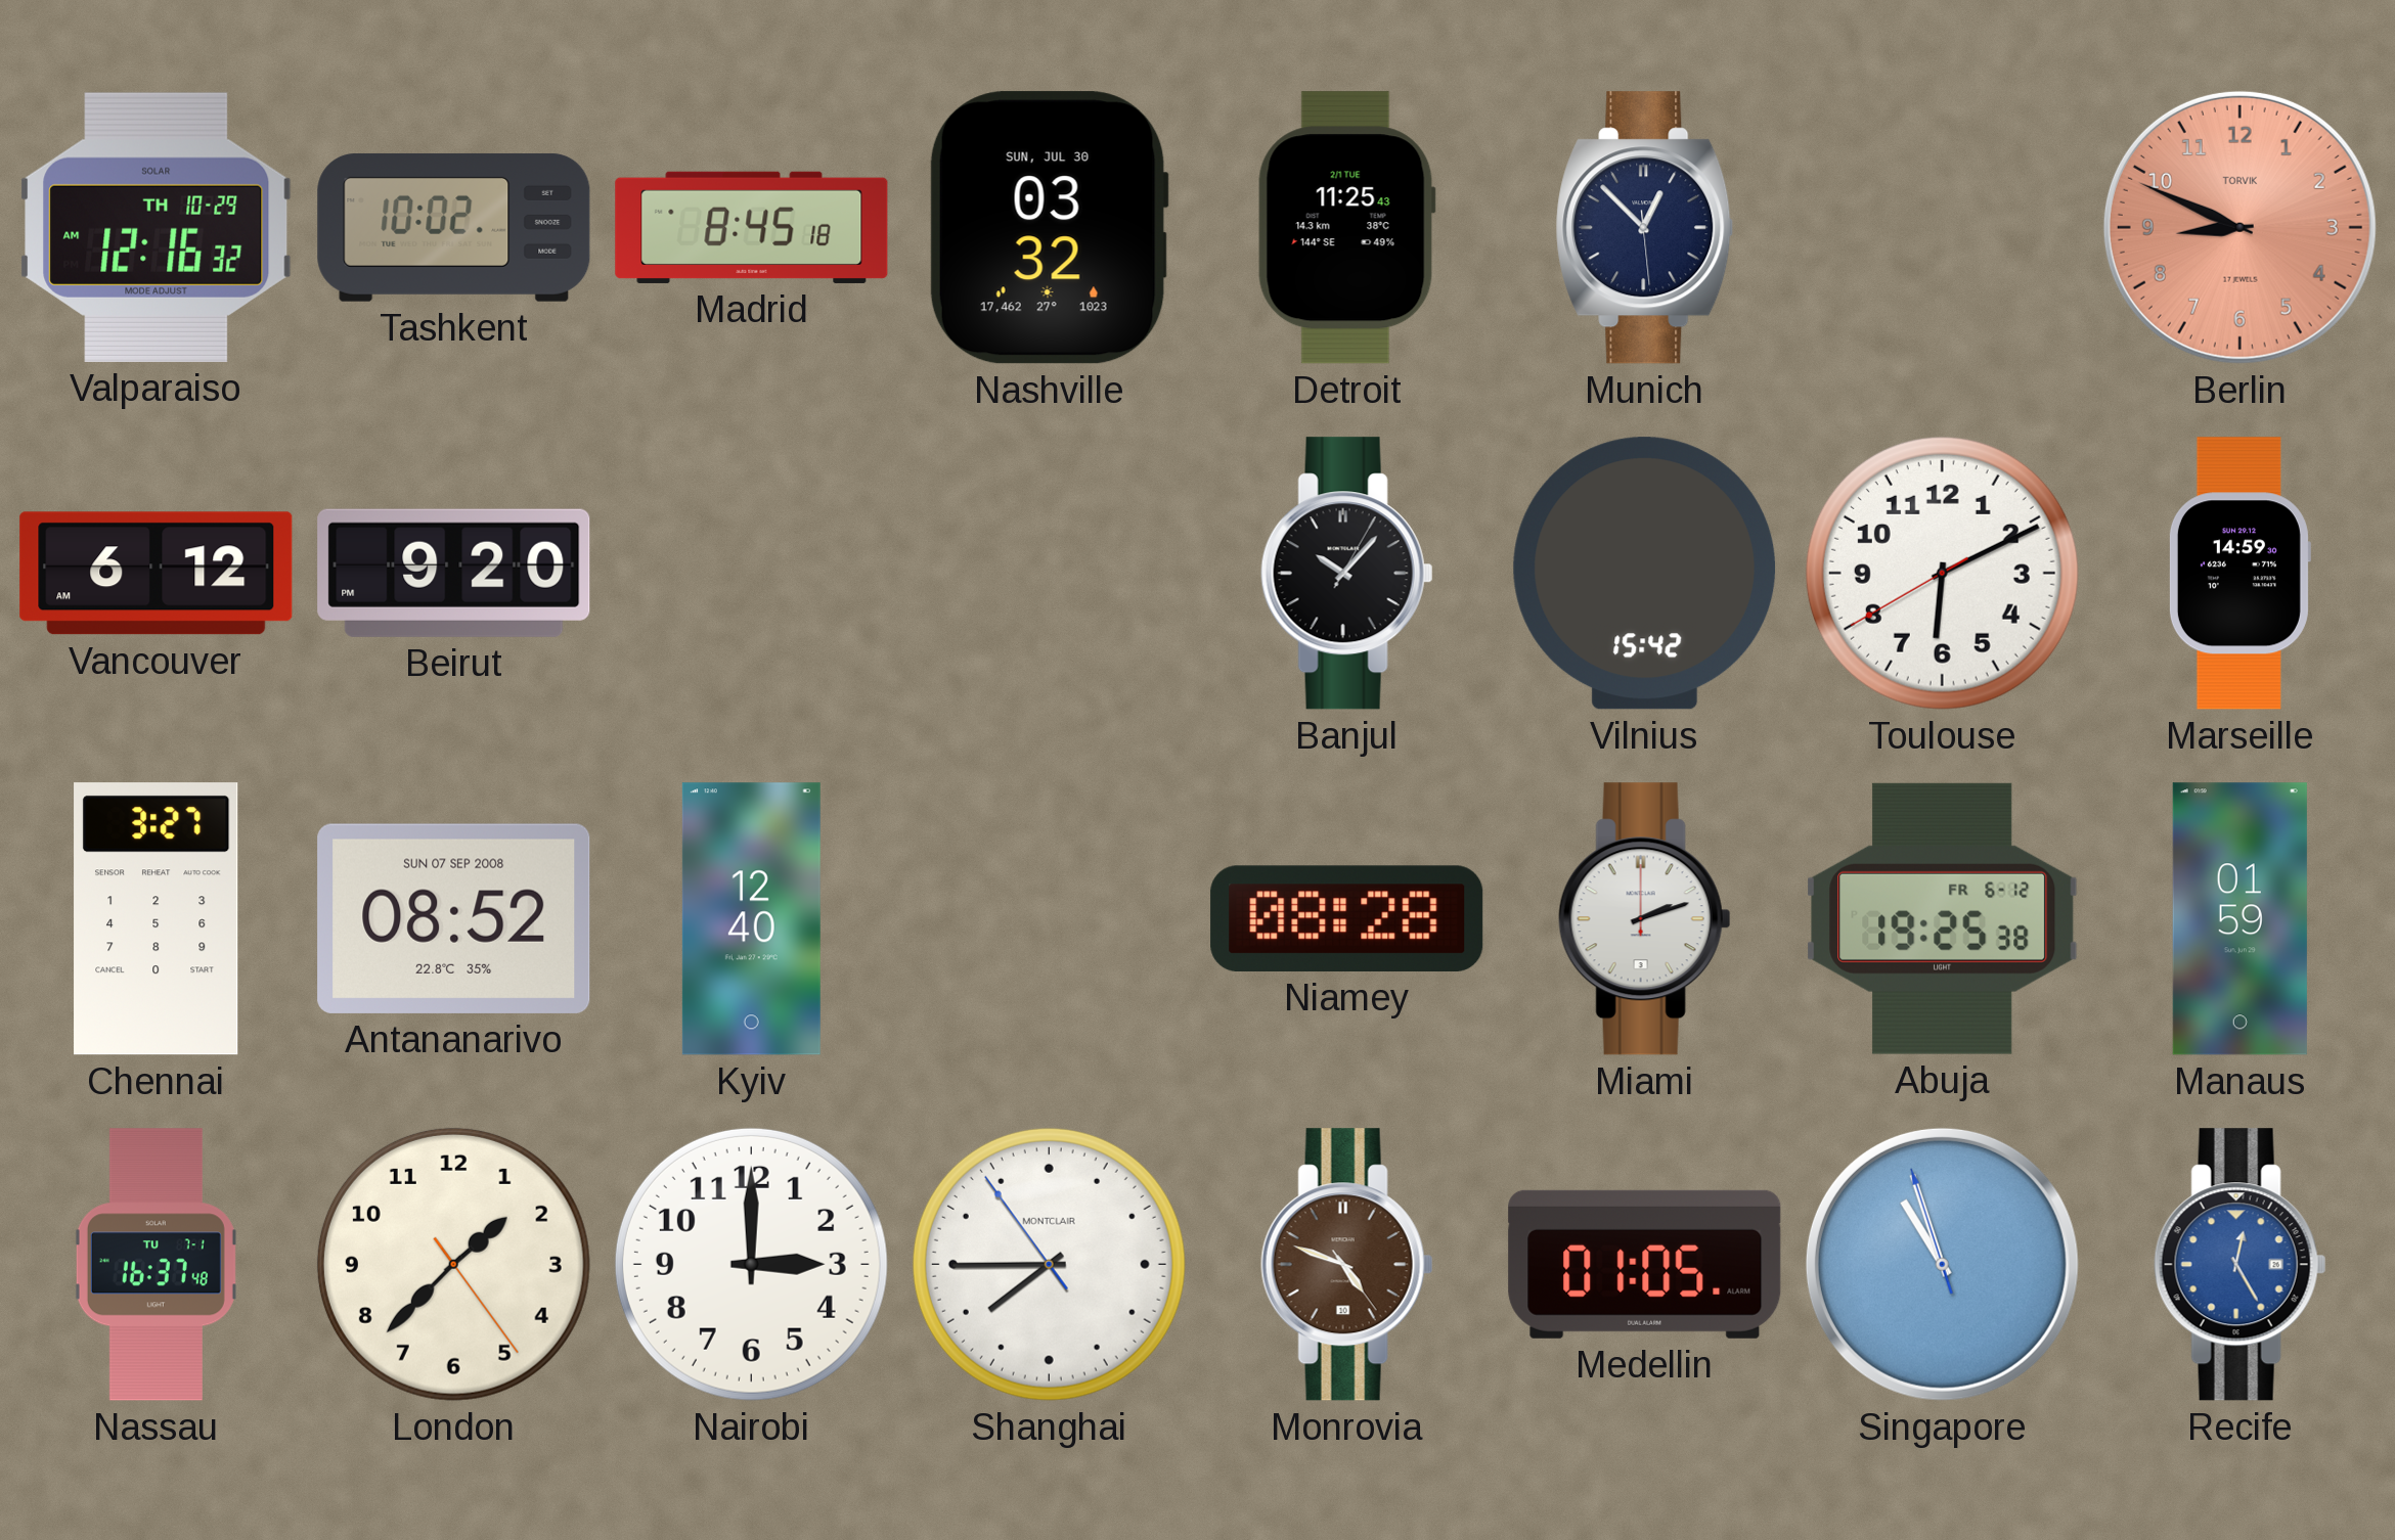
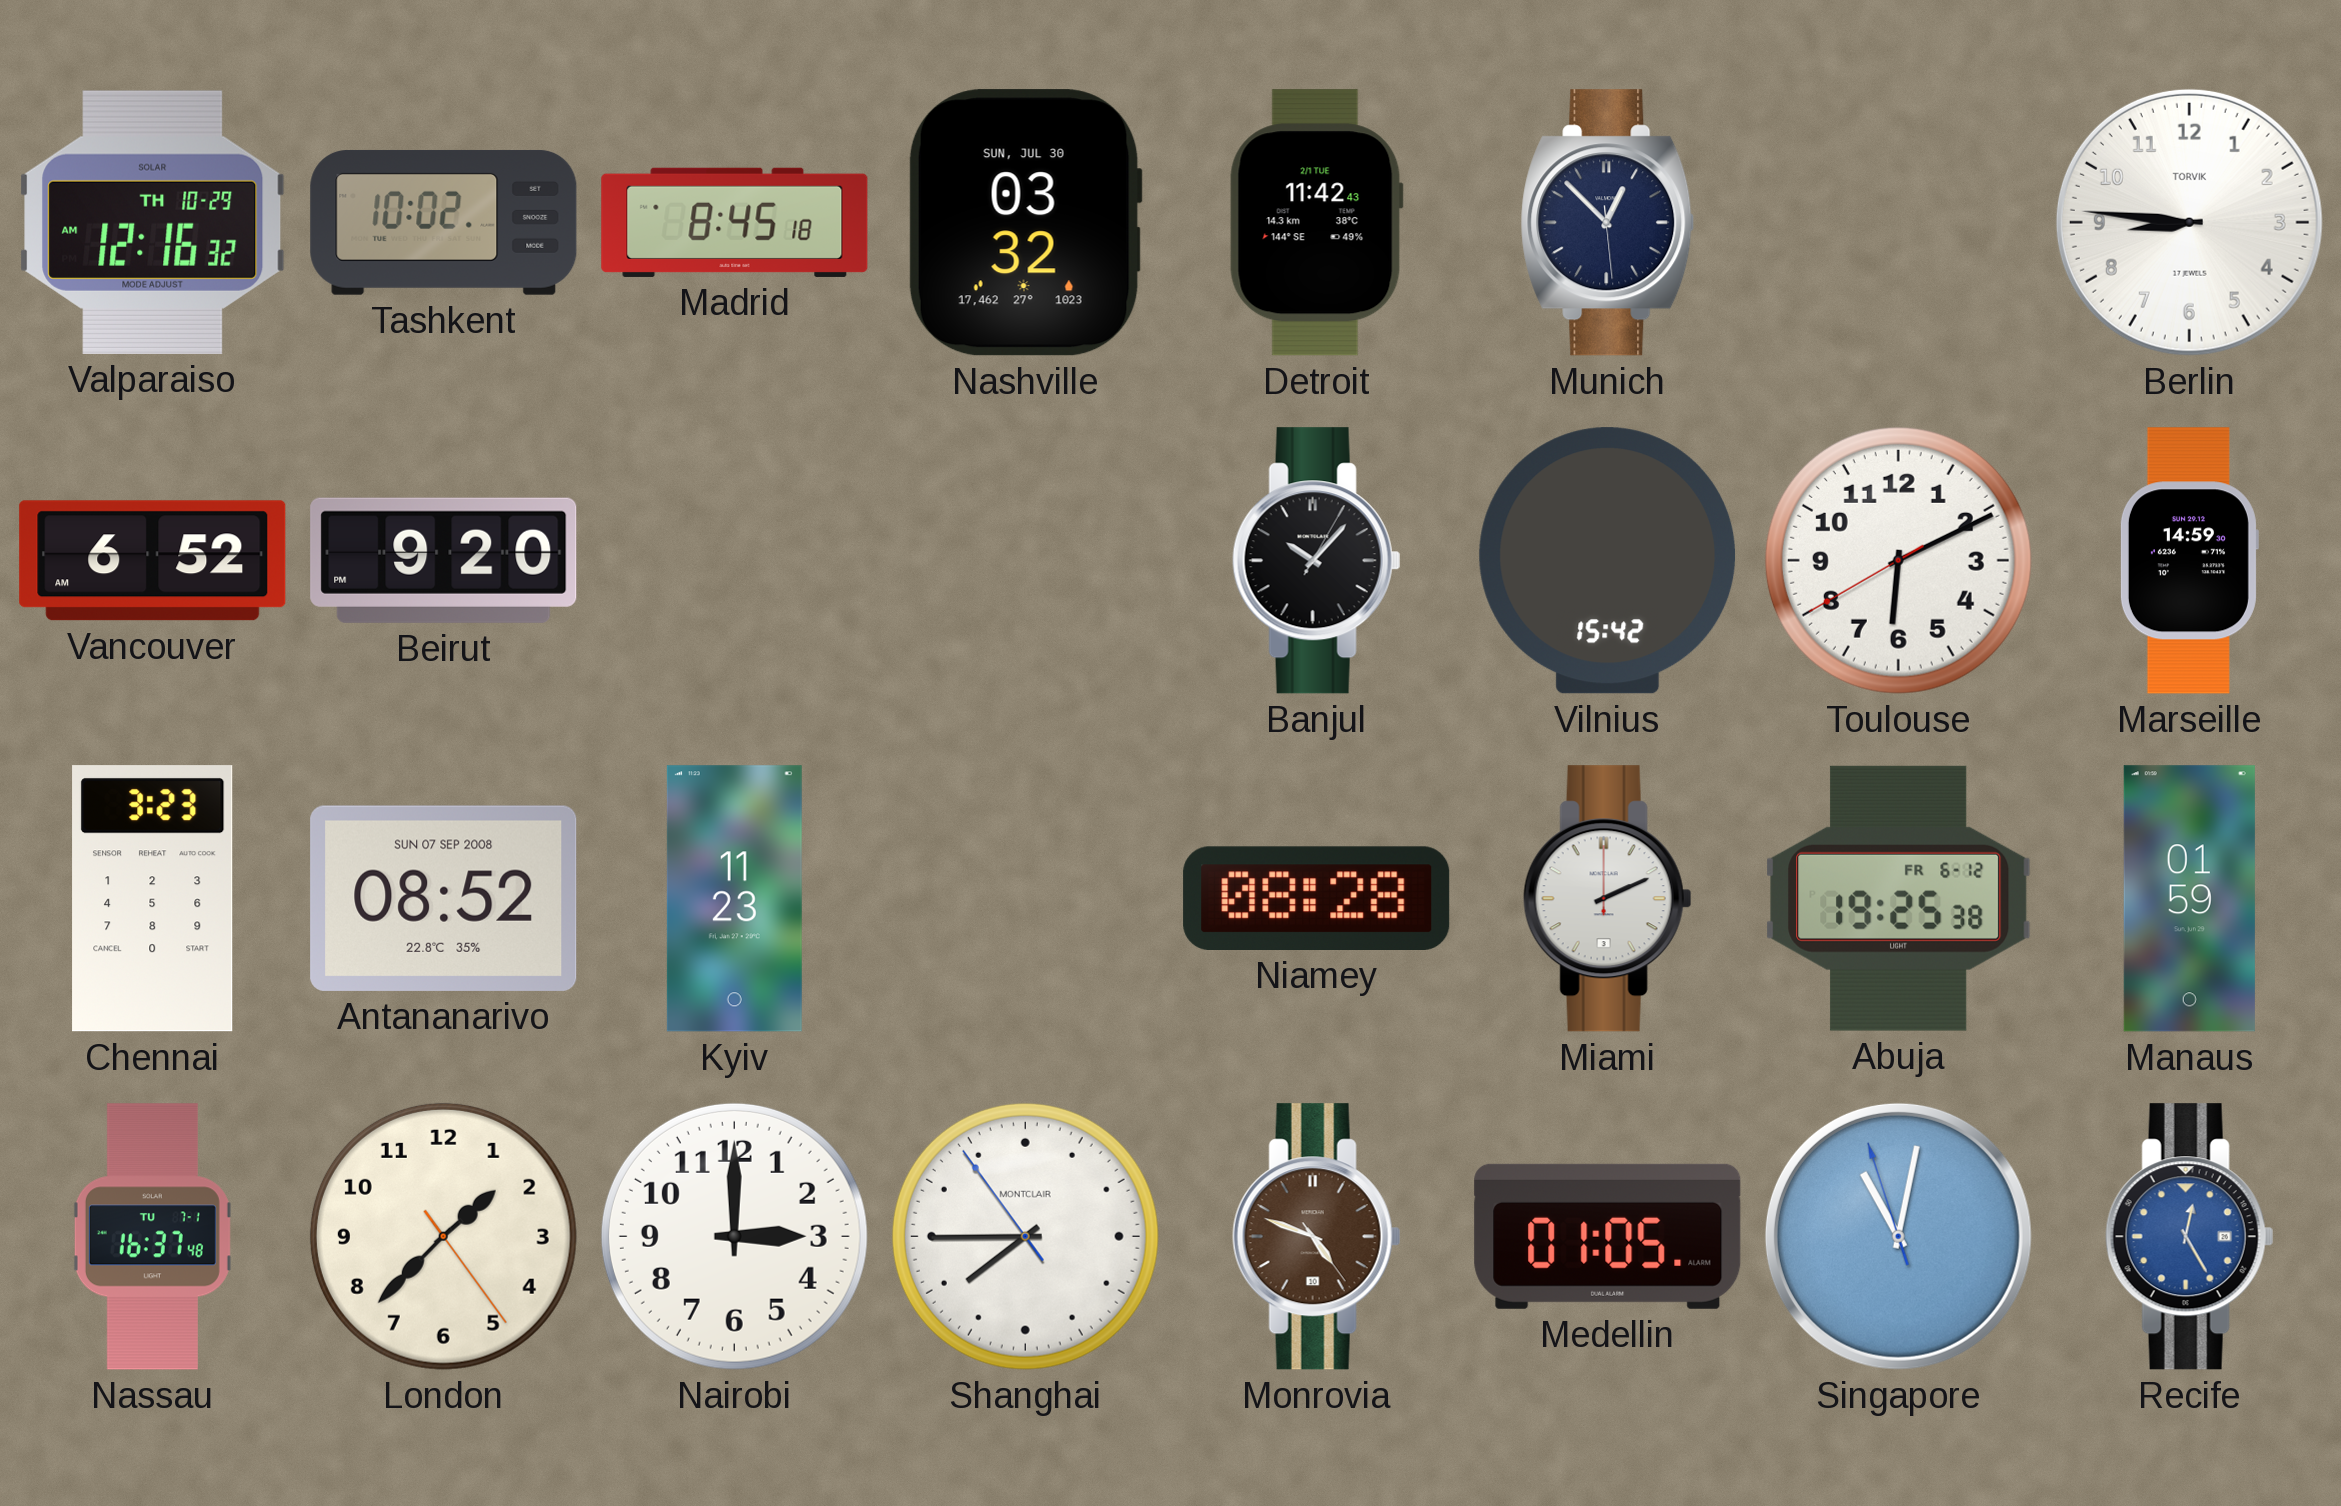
Detroit: 11:25 -> 11:42
Berlin: 8:49 -> 8:46
Berlin dial: salmon -> white
Vancouver: 6:12 -> 6:52
Chennai: 3:27 -> 3:23
Kyiv: 12:40 -> 11:23
Miami: 2:12 -> 2:11
Singapore: 10:56 -> 11:01
